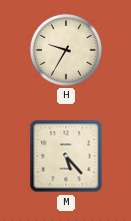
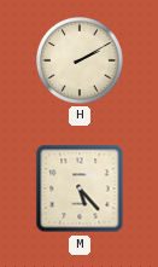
H: 9:35 -> 2:10
